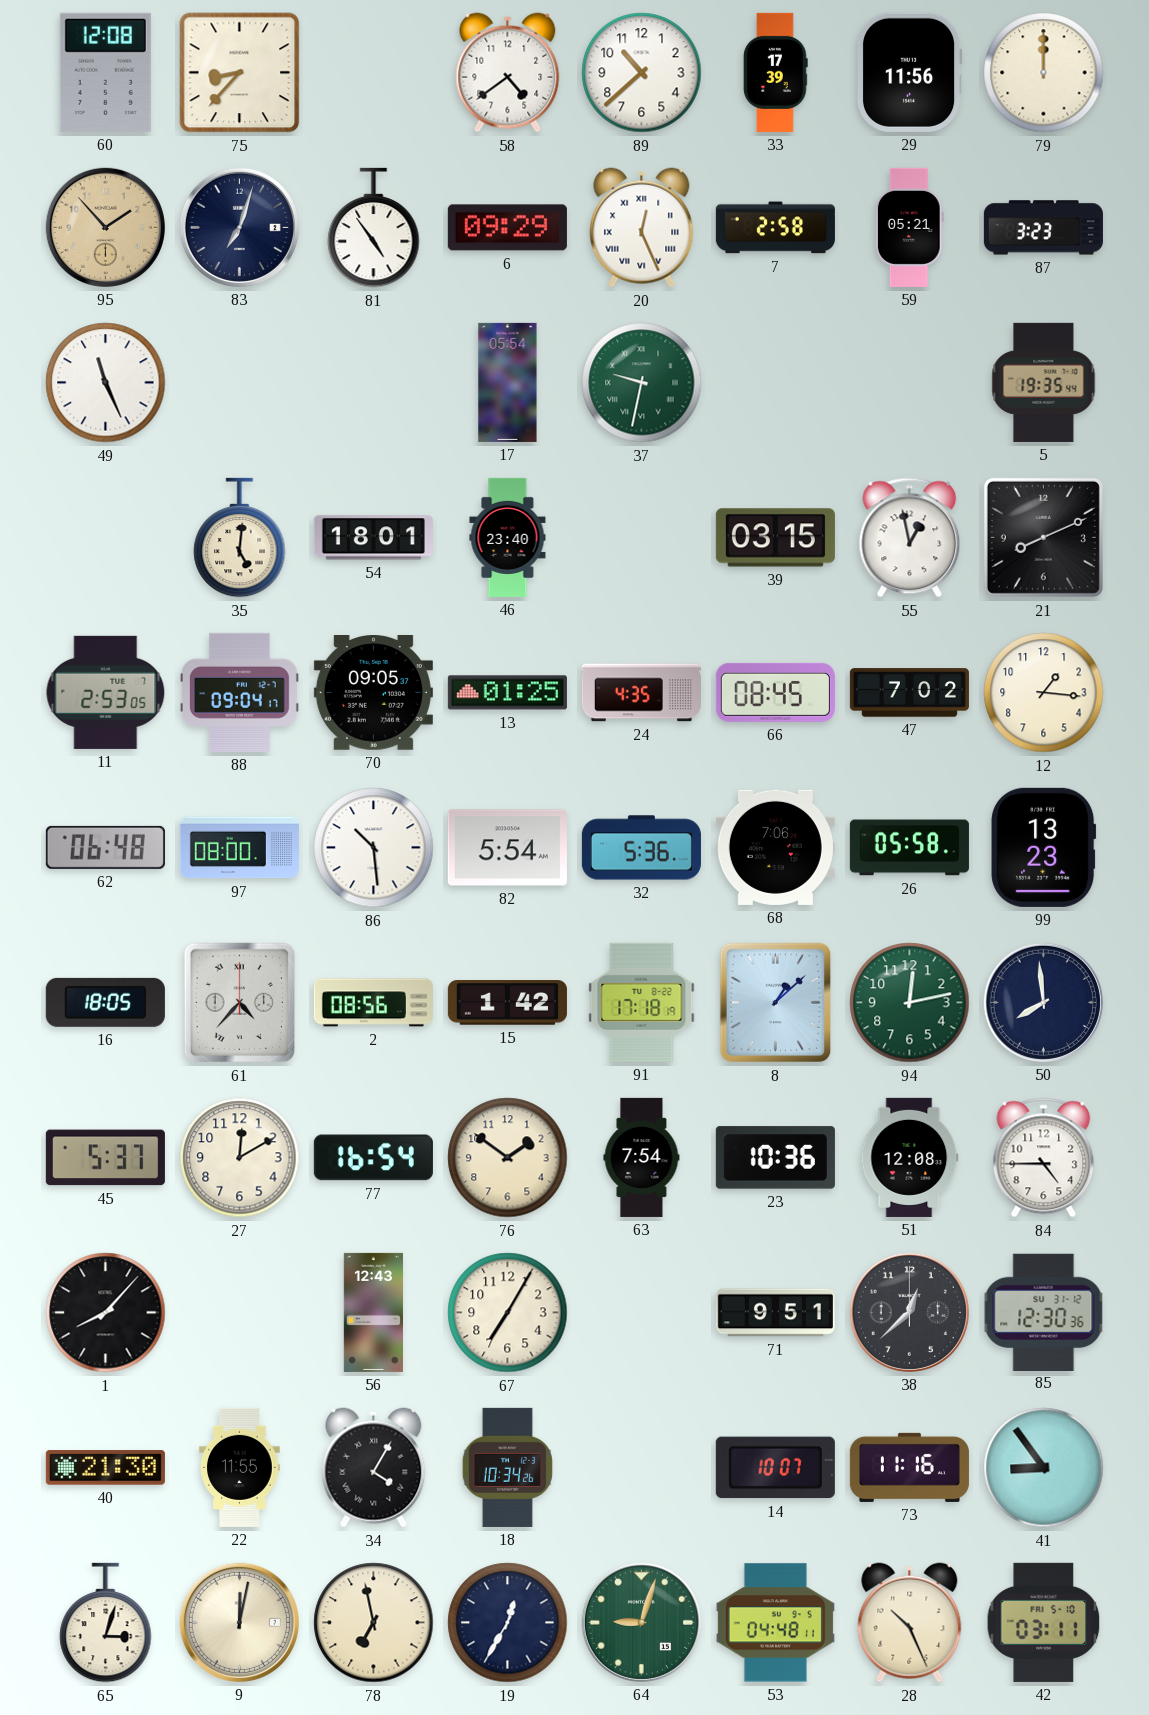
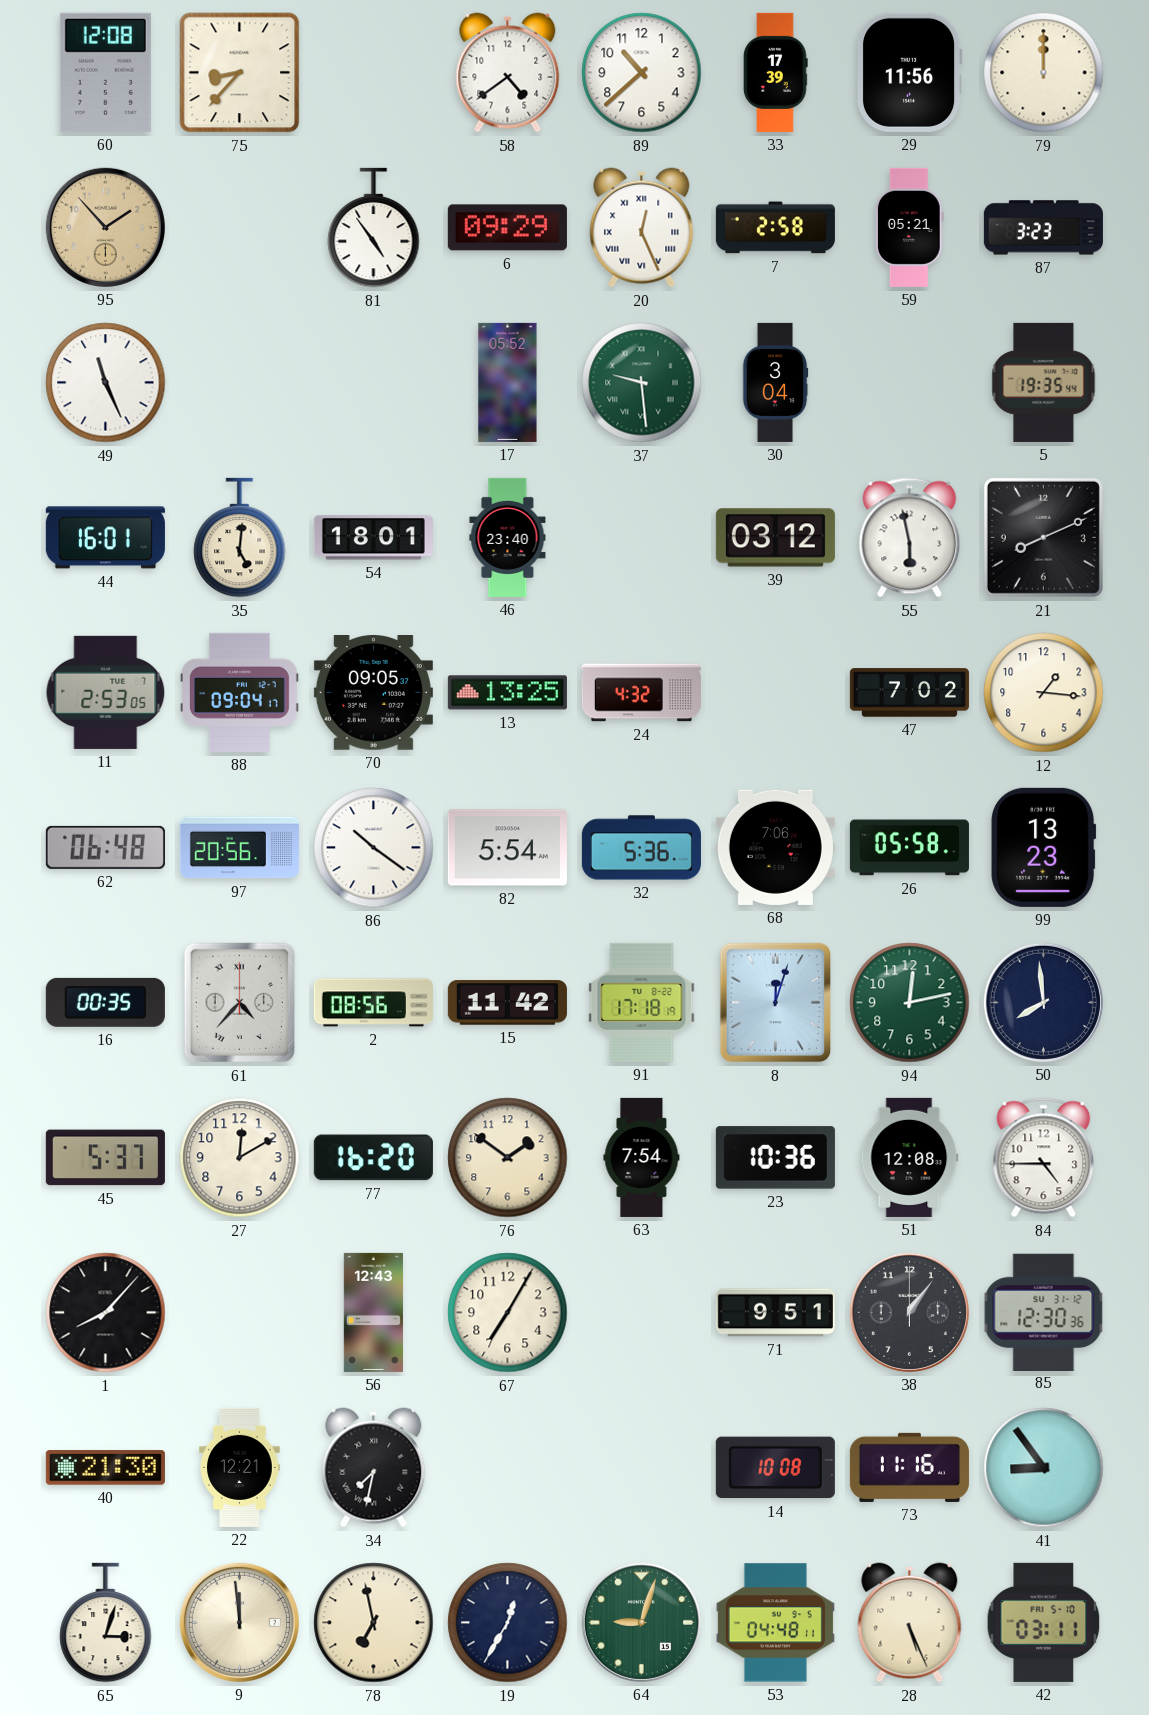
83: 7:03 -> none
17: 05:54 -> 05:52
37: 9:32 -> 9:29
30: none -> 3:04
44: none -> 16:01
39: 03:15 -> 03:12
55: 12:58 -> 5:58
13: 01:25 -> 13:25
24: 4:35 -> 4:32
66: 08:45 -> none
97: 08:00 -> 20:56
86: 10:29 -> 10:21
16: 18:05 -> 00:35
15: 1:42 -> 11:42
8: 1:08 -> 12:03
77: 16:54 -> 16:20
38: 12:38 -> 1:06
22: 11:55 -> 12:21
34: 4:05 -> 7:32
18: 10:34 -> none
14: 10:07 -> 10:08
9: 12:02 -> 11:59
28: 10:26 -> 5:26
